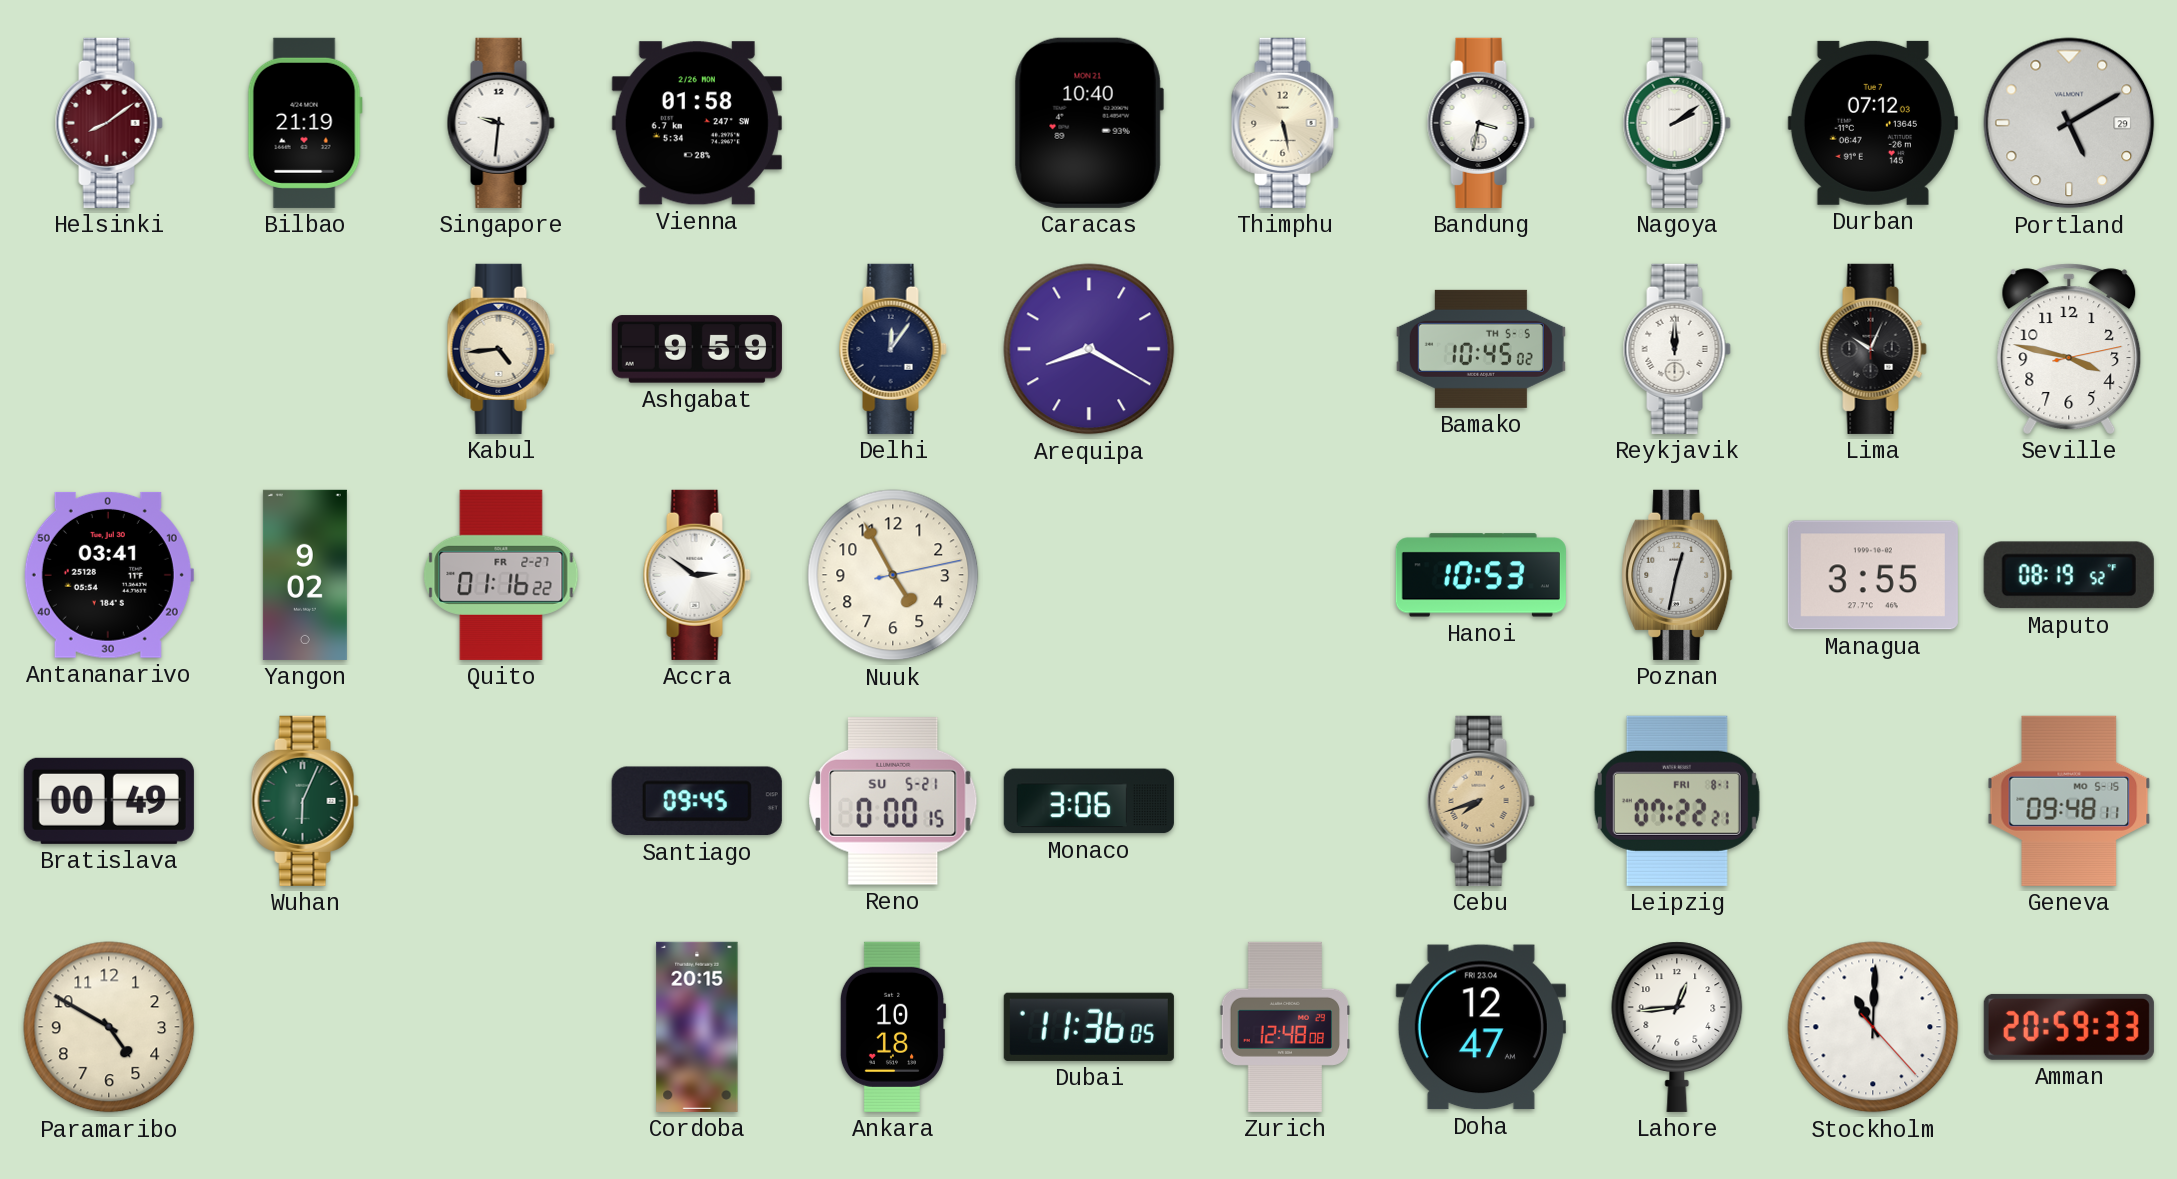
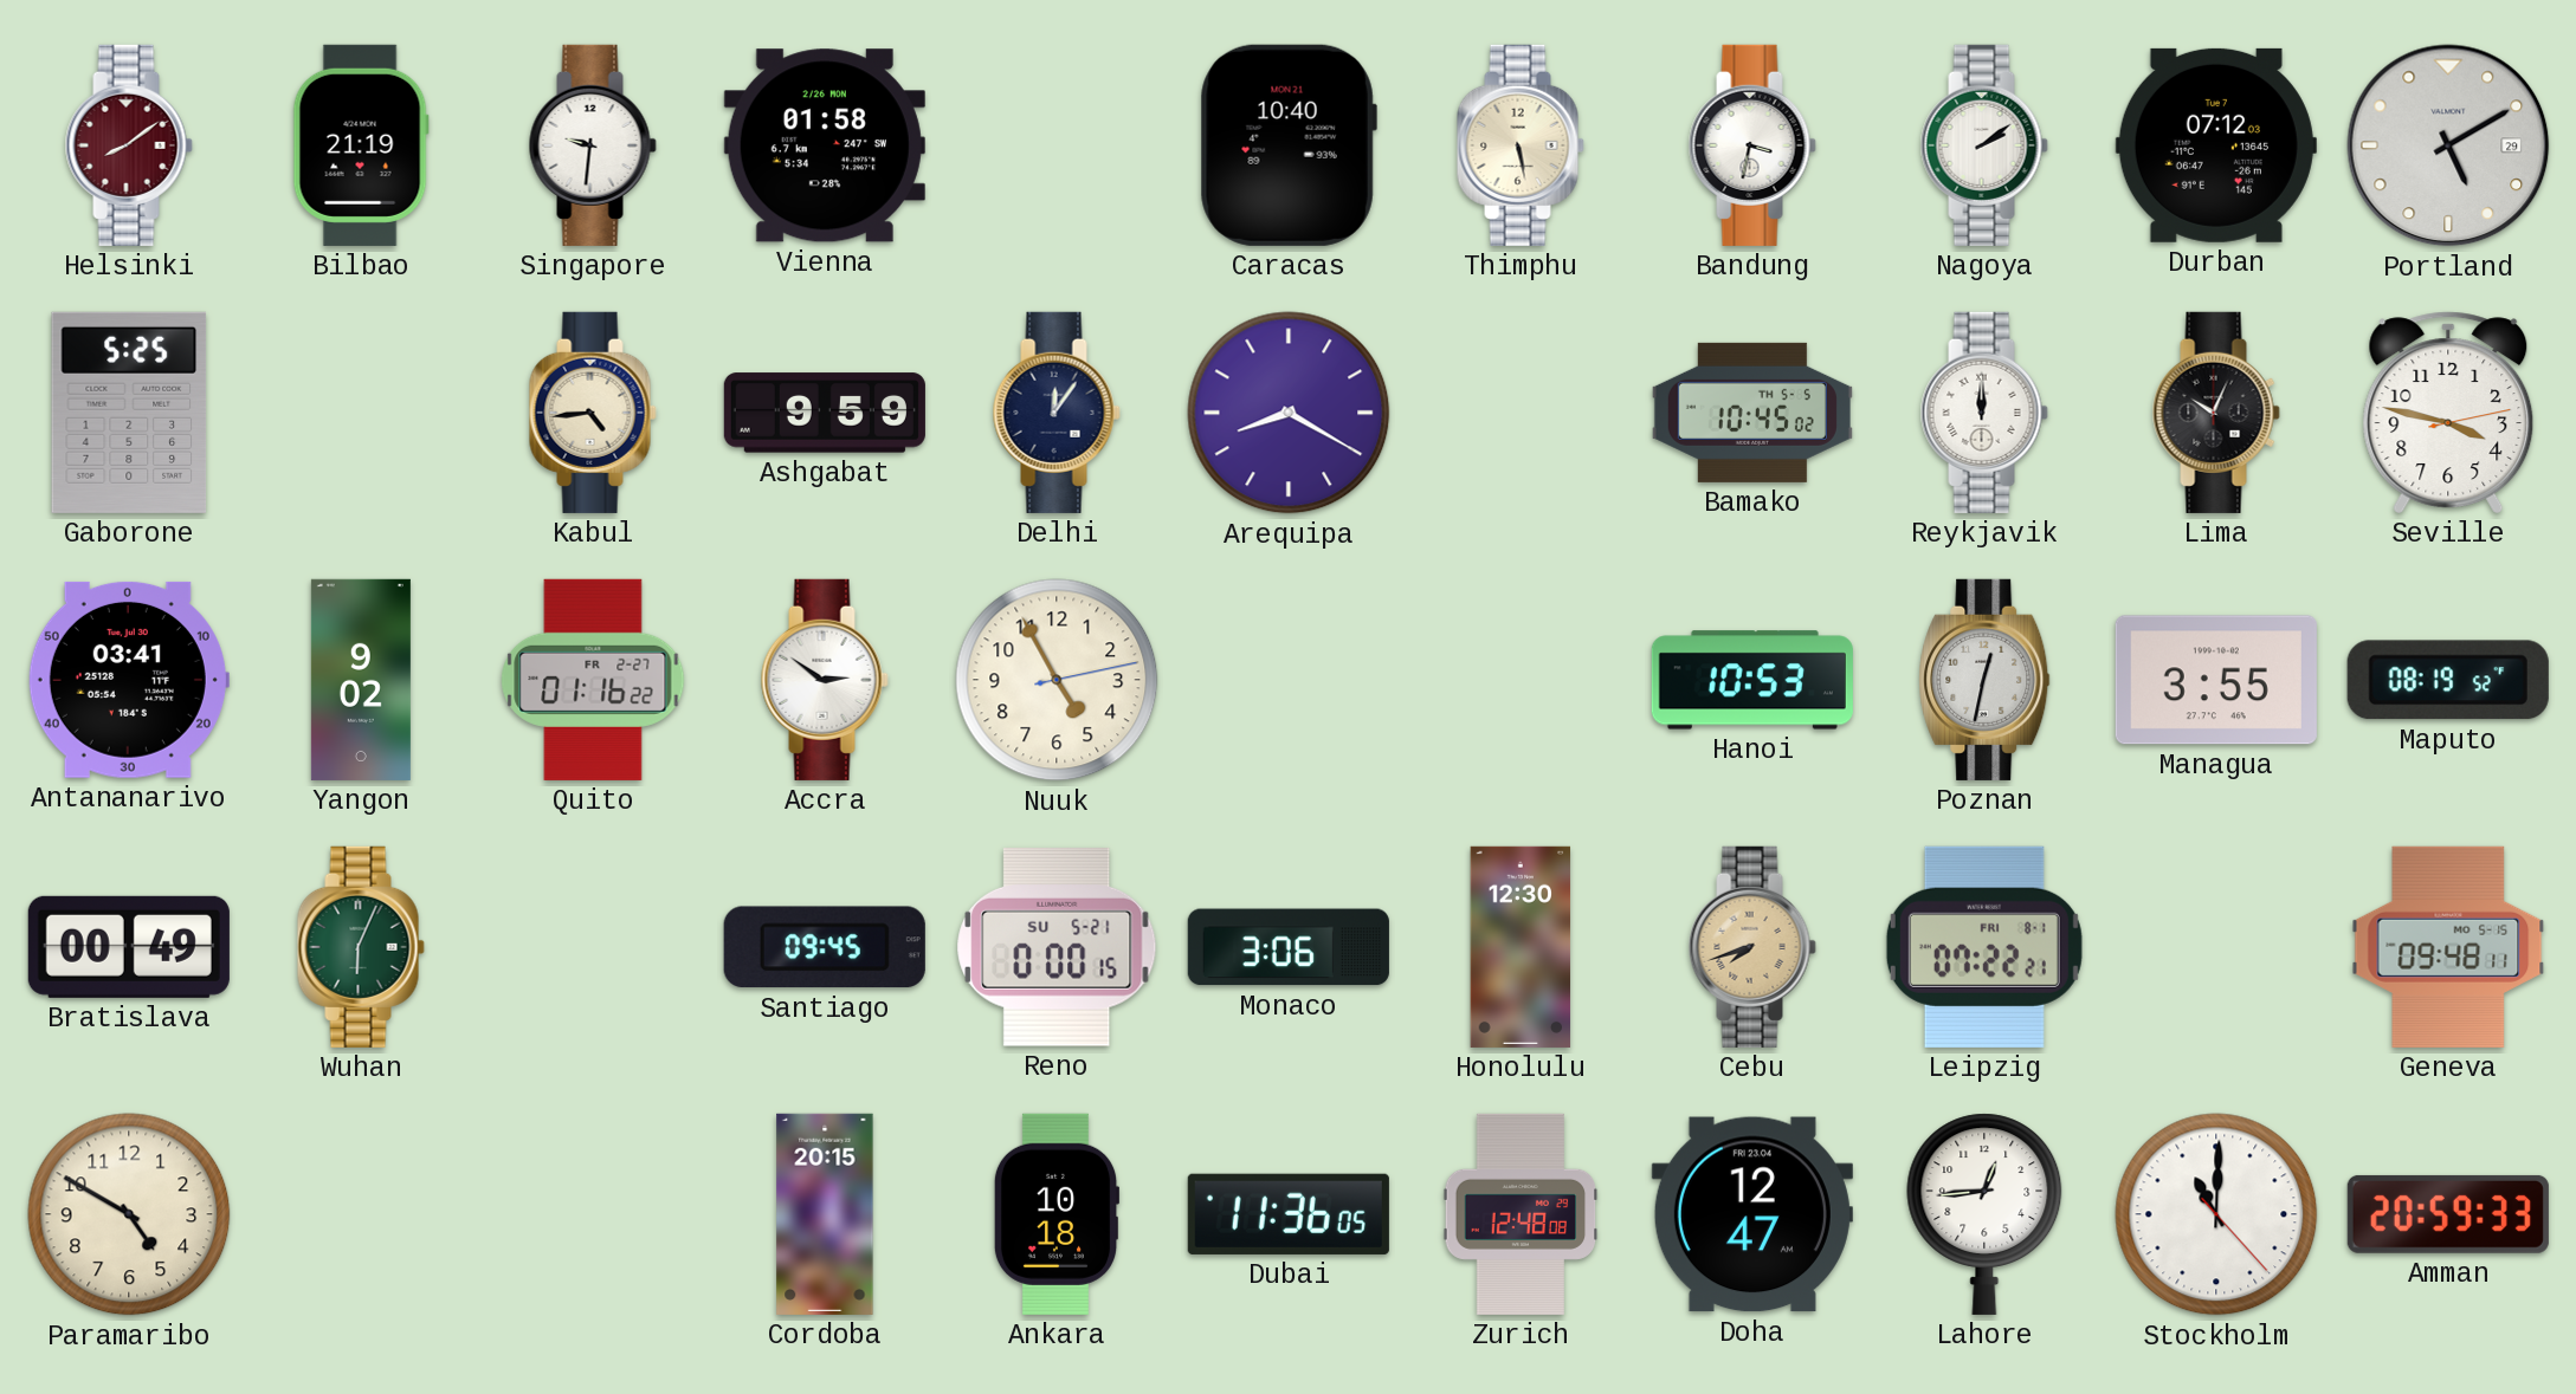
Gaborone: none -> 5:25
Honolulu: none -> 12:30
